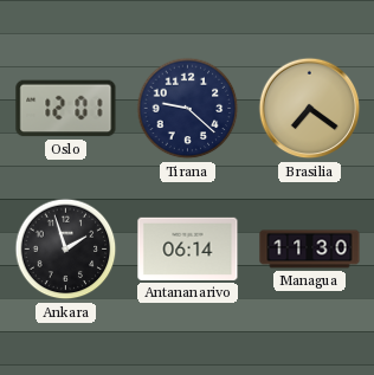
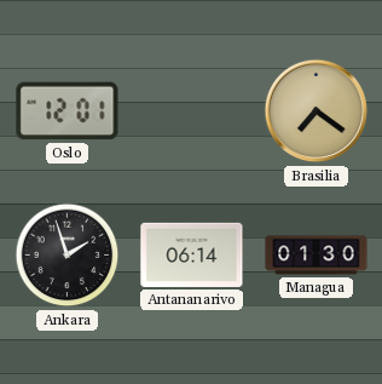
Tirana: 9:22 -> none
Managua: 11:30 -> 01:30
